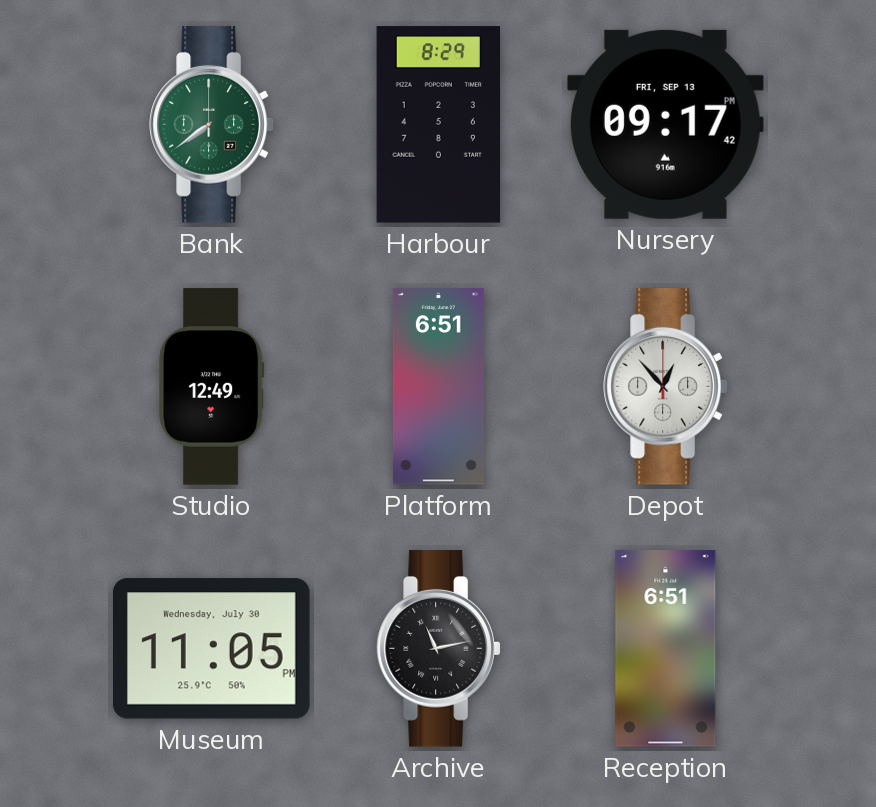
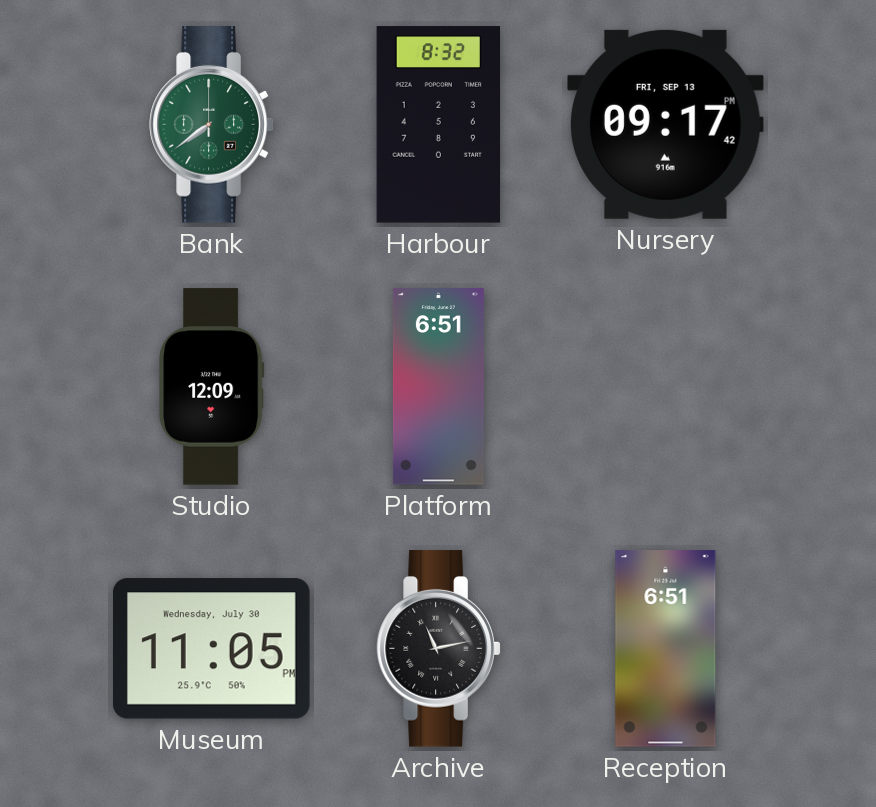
Harbour: 8:29 -> 8:32
Studio: 12:49 -> 12:09
Depot: 12:53 -> none
